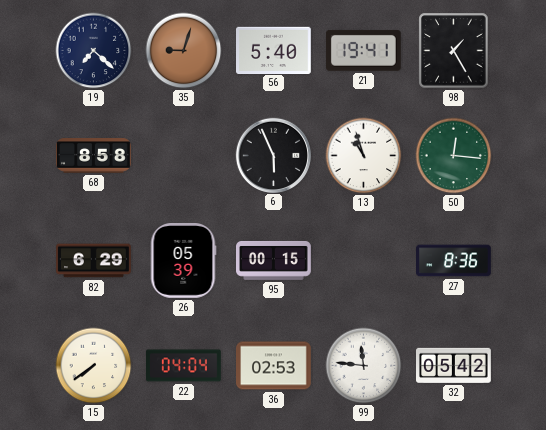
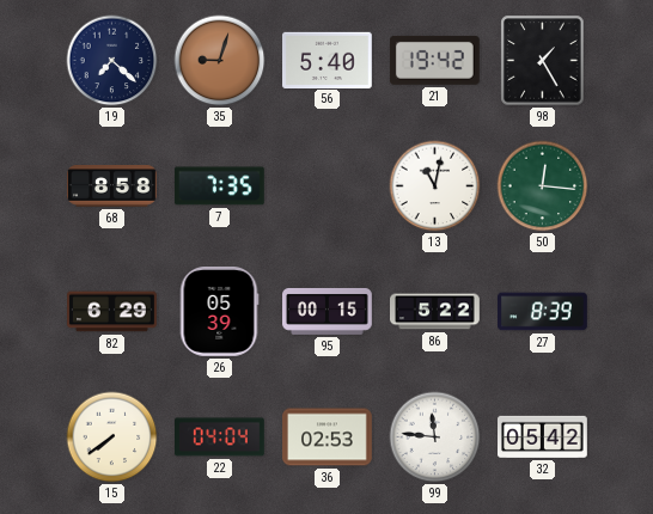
21: 19:41 -> 19:42
7: none -> 7:35
6: 5:56 -> none
13: 10:57 -> 11:02
86: none -> 5:22
27: 8:36 -> 8:39
